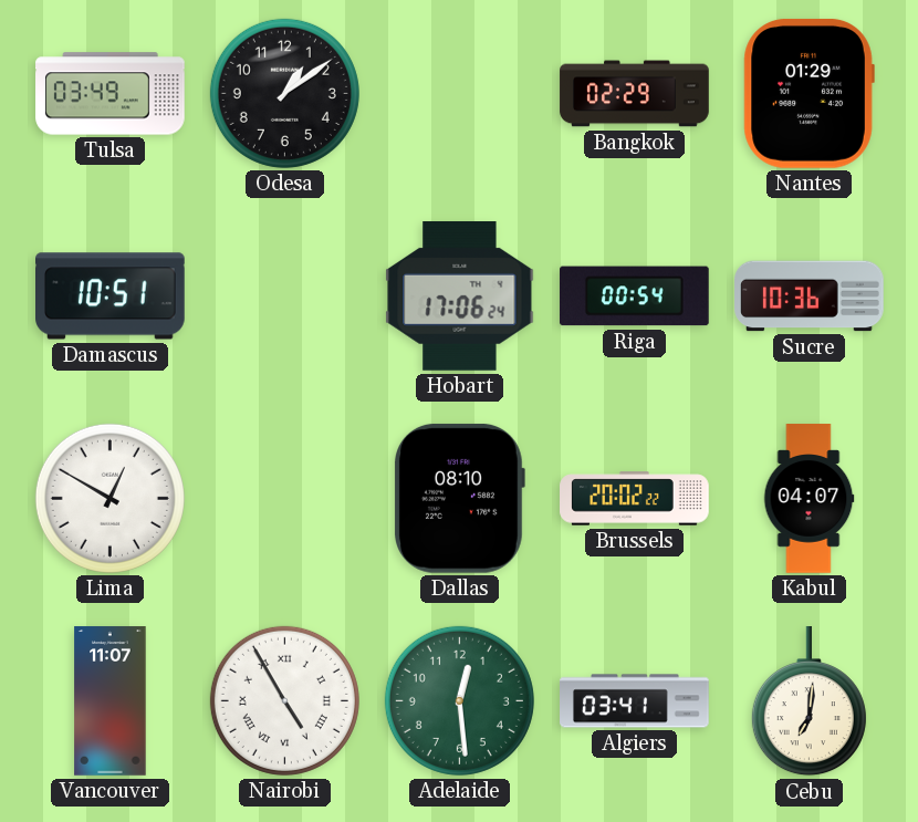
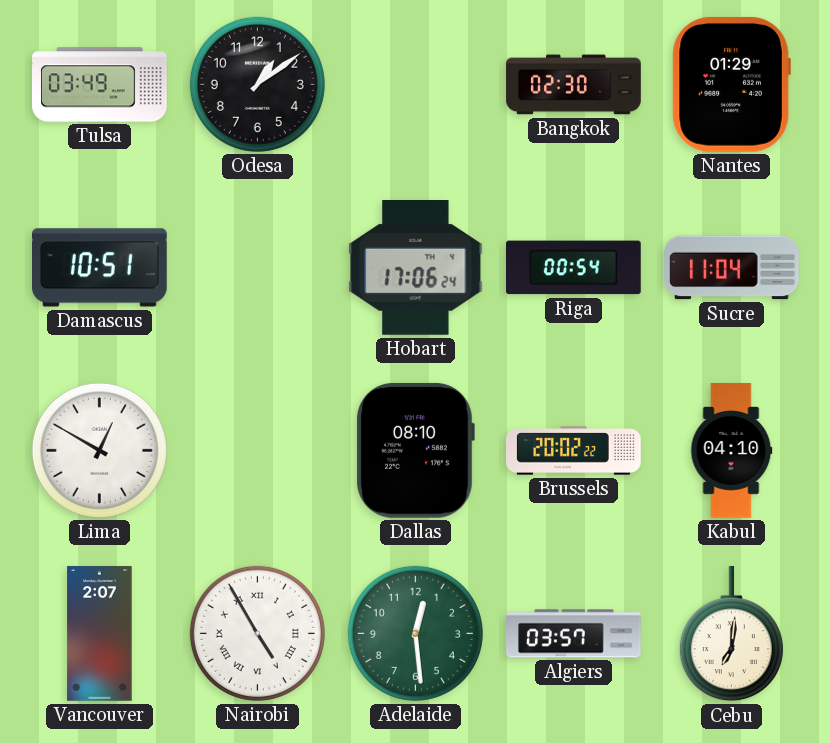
Bangkok: 02:29 -> 02:30
Sucre: 10:36 -> 11:04
Kabul: 04:07 -> 04:10
Vancouver: 11:07 -> 2:07
Algiers: 03:41 -> 03:57
